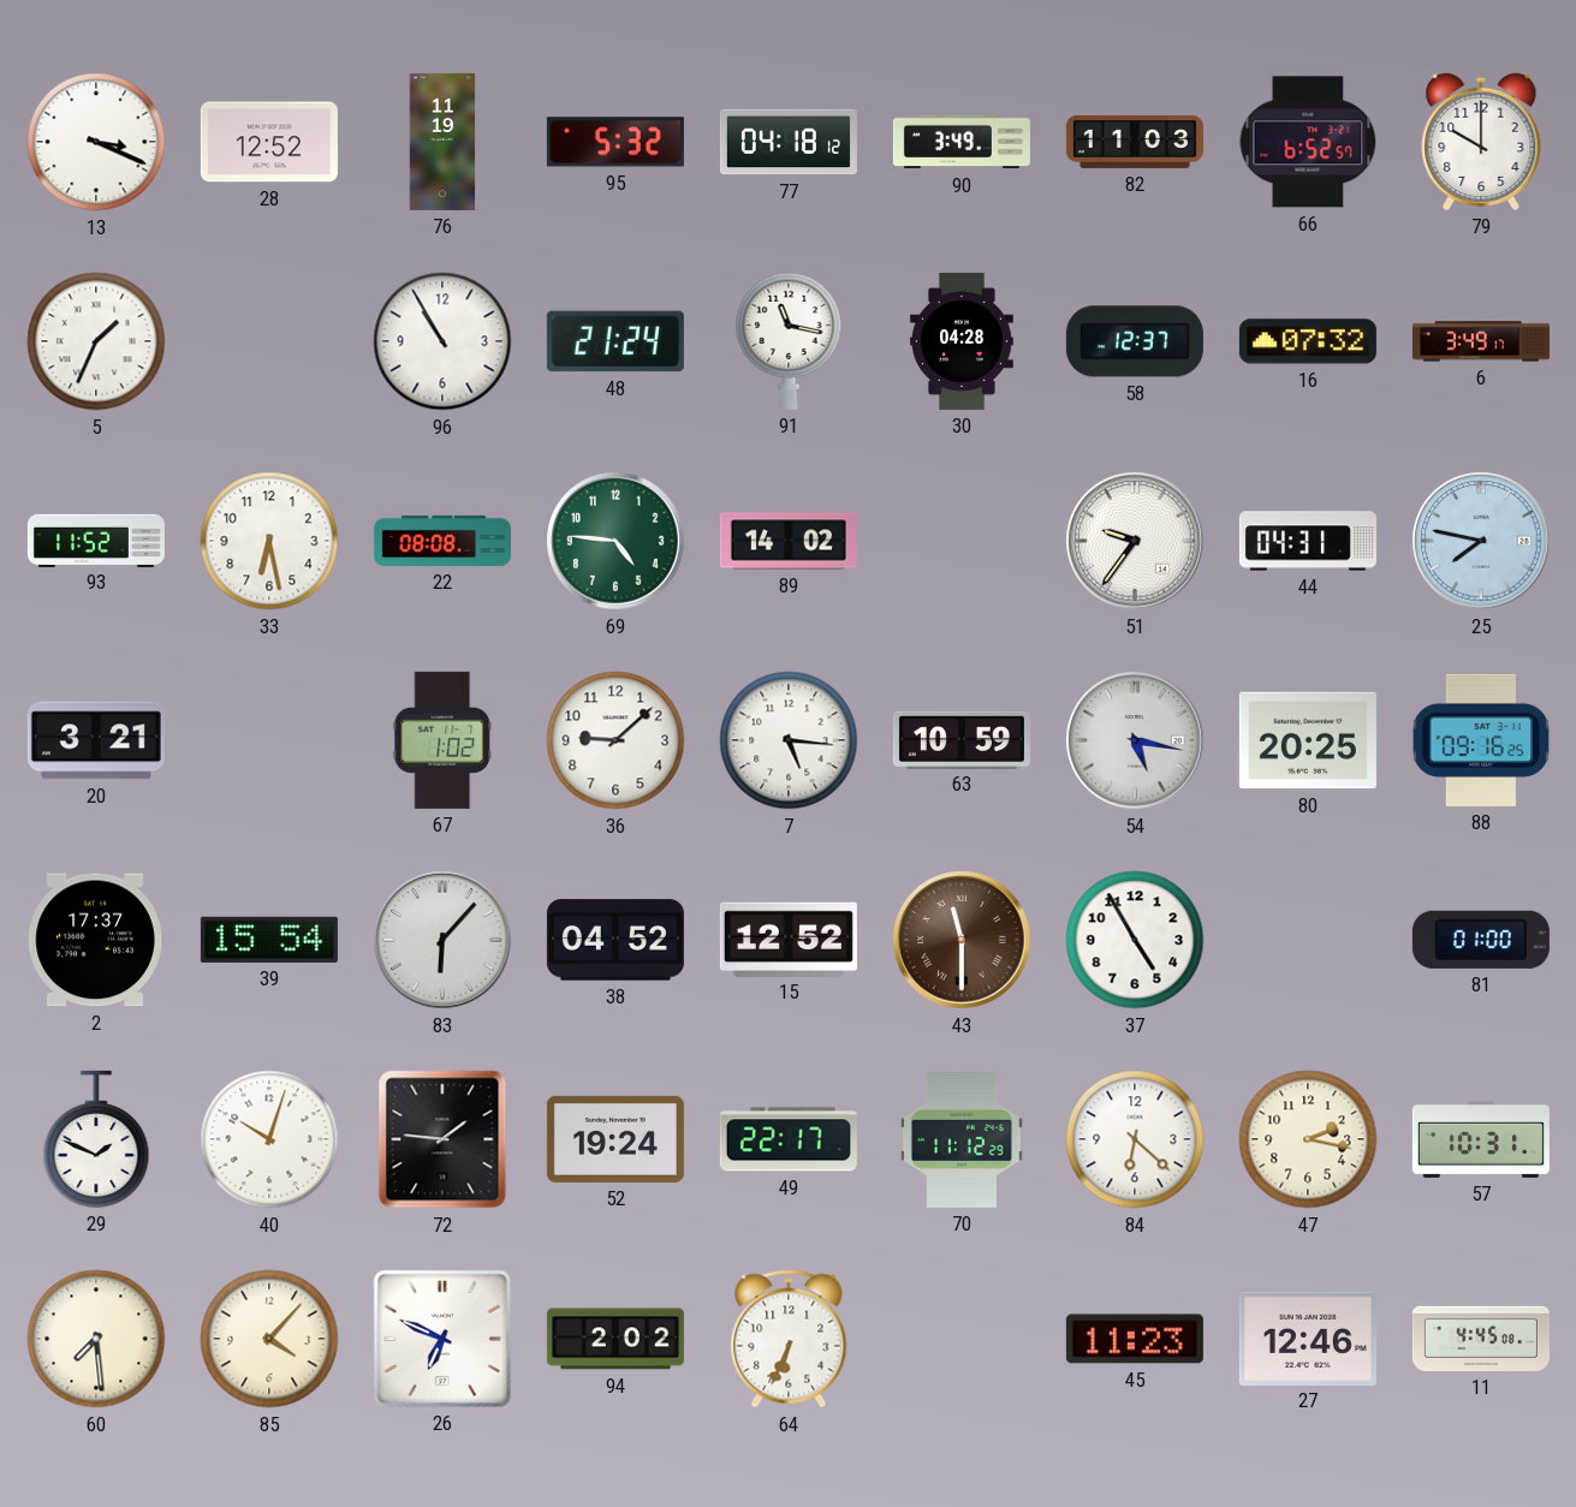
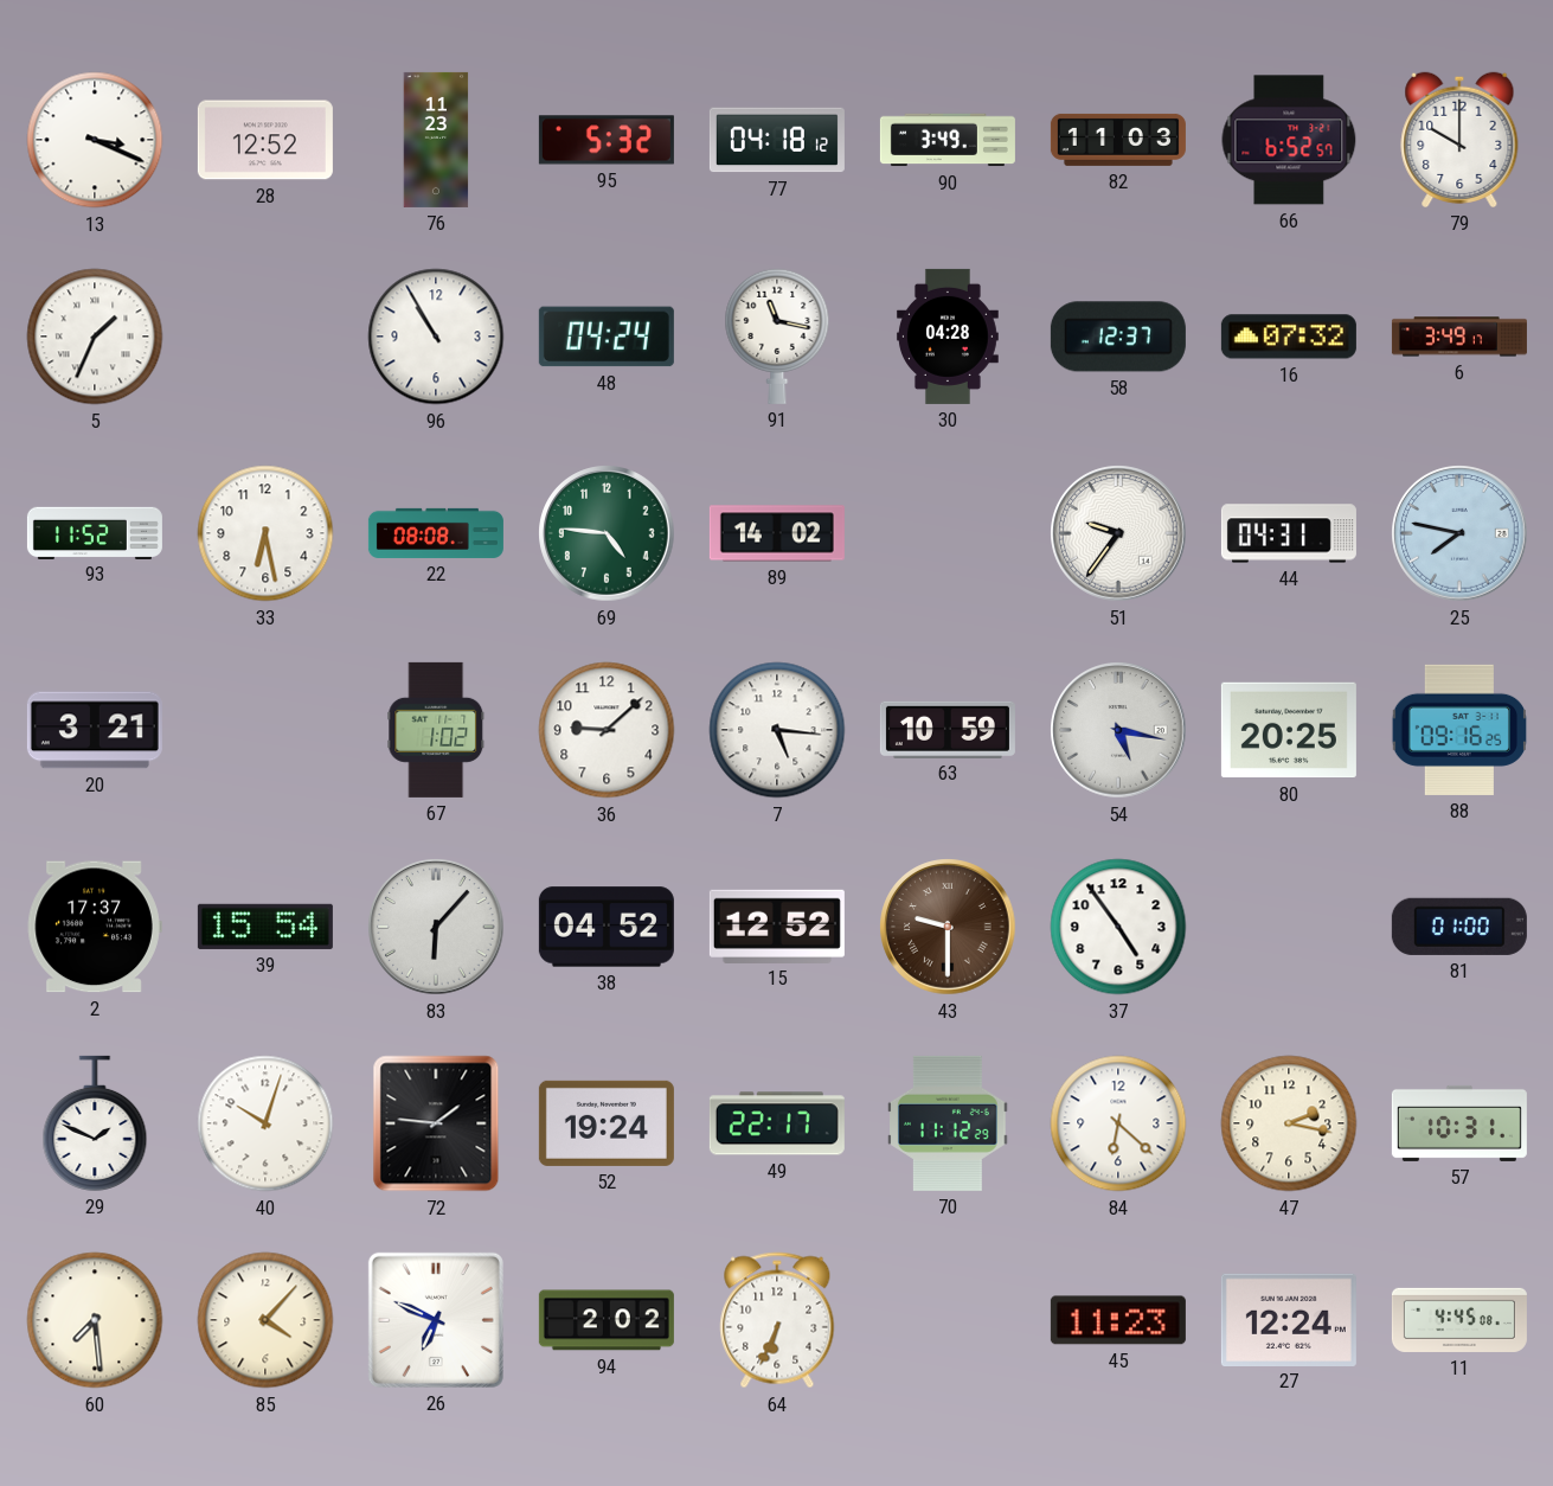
76: 11:19 -> 11:23
48: 21:24 -> 04:24
43: 11:30 -> 9:30
37: 4:55 -> 4:54
27: 12:46 -> 12:24
